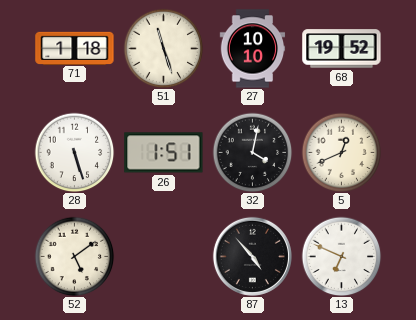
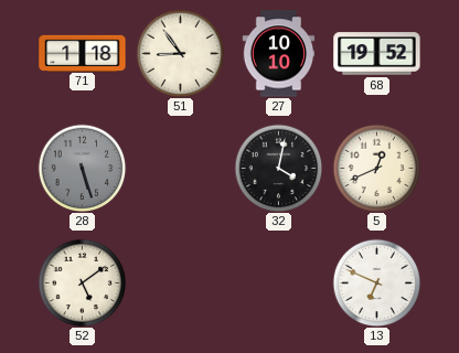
51: 11:27 -> 8:54
28 dial: white -> grey
26: 1:51 -> none
87: 4:53 -> none
